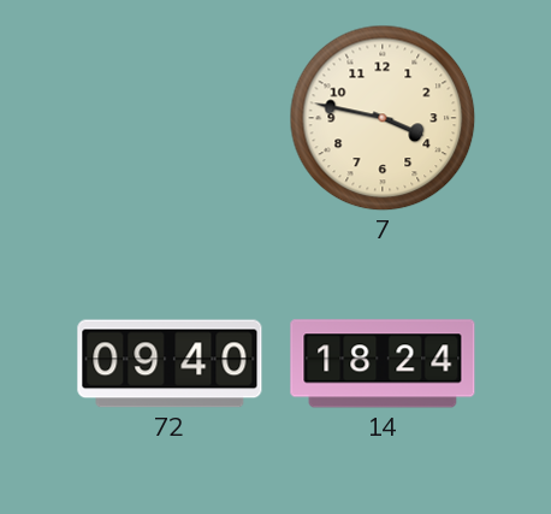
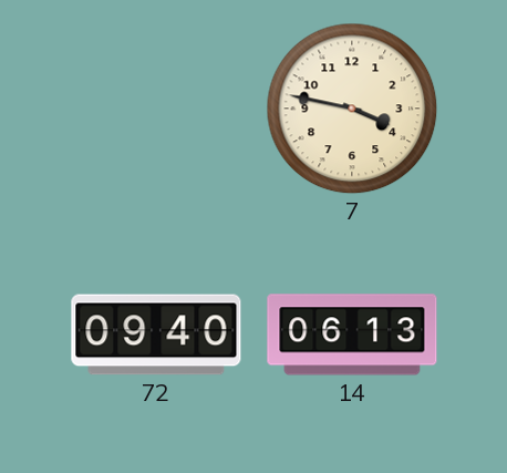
14: 18:24 -> 06:13
